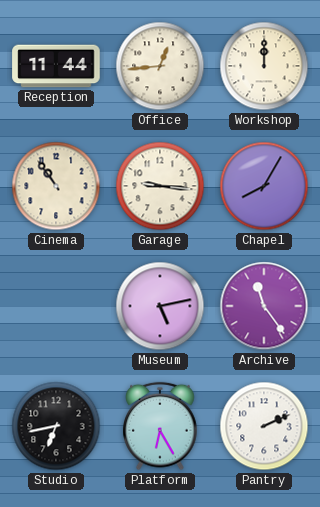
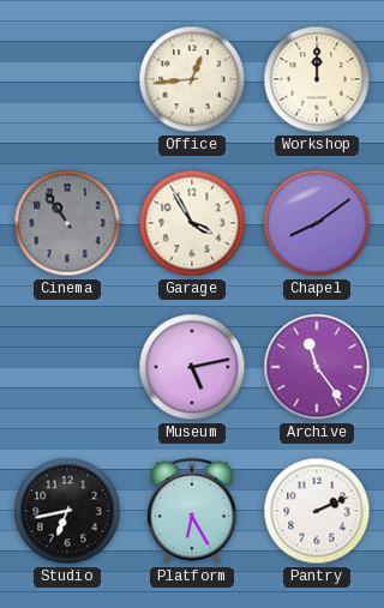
Reception: 11:44 -> none
Cinema dial: cream -> grey
Garage: 9:16 -> 3:55
Chapel: 8:05 -> 8:09
